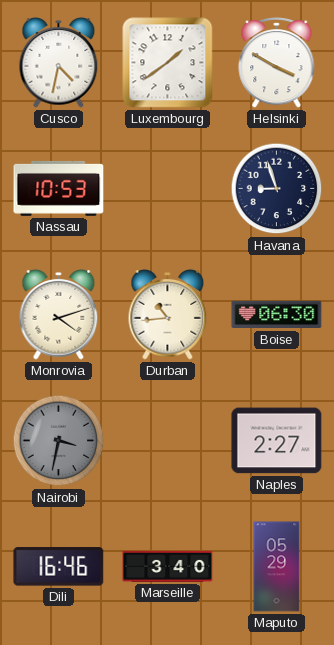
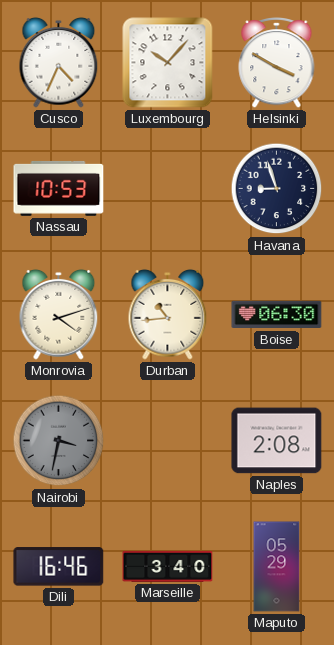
Cusco: 4:32 -> 4:34
Luxembourg: 1:39 -> 10:07
Naples: 2:27 -> 2:08
